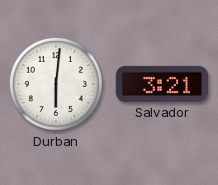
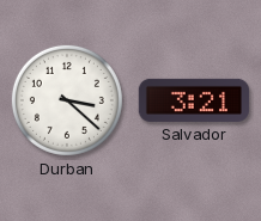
Durban: 6:01 -> 3:22
